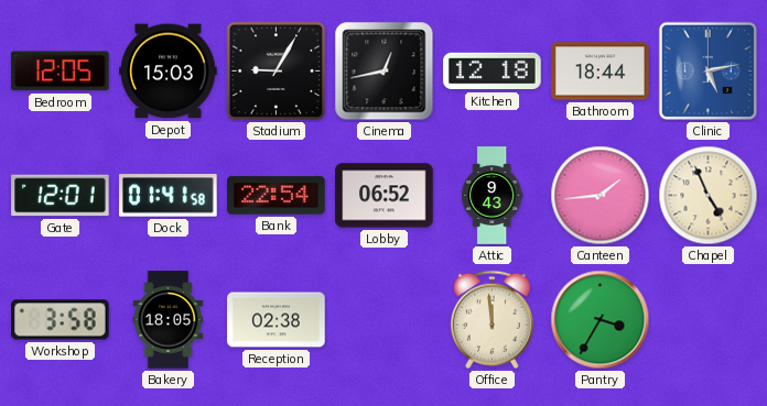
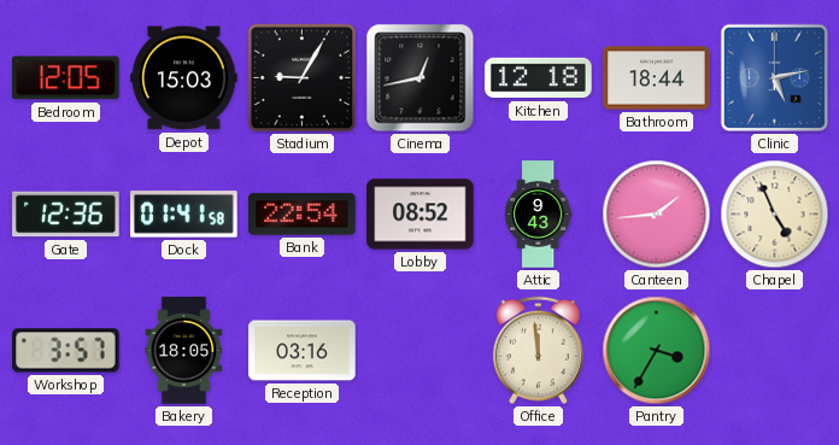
Gate: 12:01 -> 12:36
Lobby: 06:52 -> 08:52
Workshop: 3:58 -> 3:57
Reception: 02:38 -> 03:16
